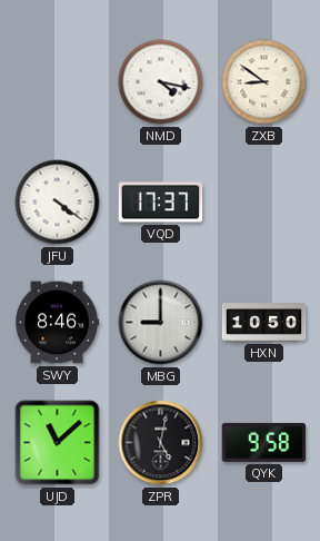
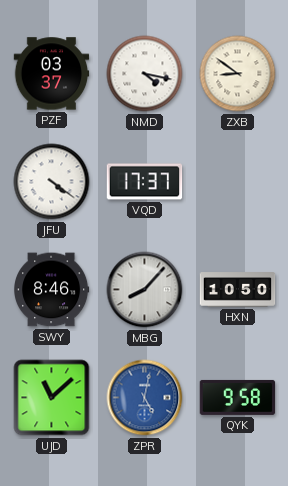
PZF: none -> 03:37
MBG: 9:00 -> 8:07
ZPR dial: black -> blue
